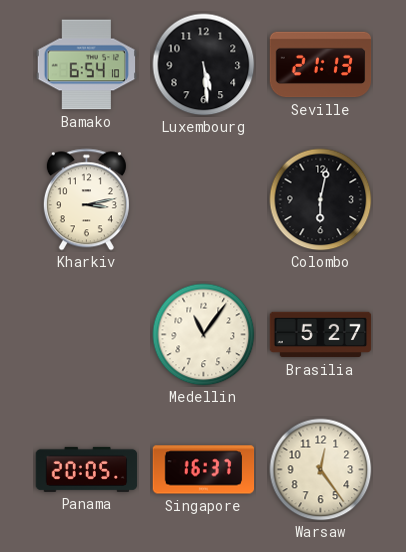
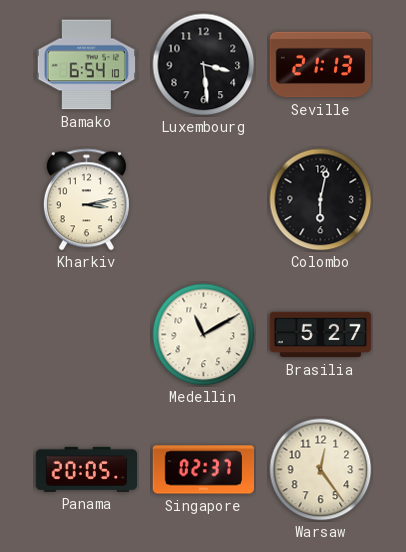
Luxembourg: 5:29 -> 3:29
Medellin: 11:06 -> 11:10
Singapore: 16:37 -> 02:37
